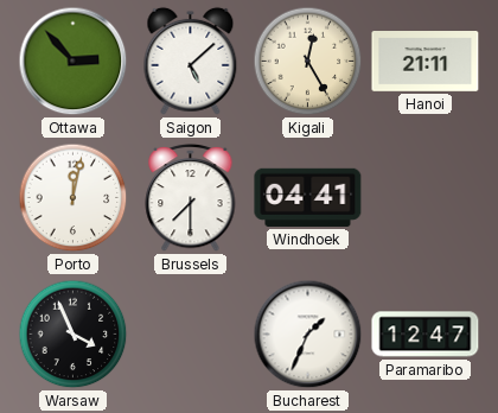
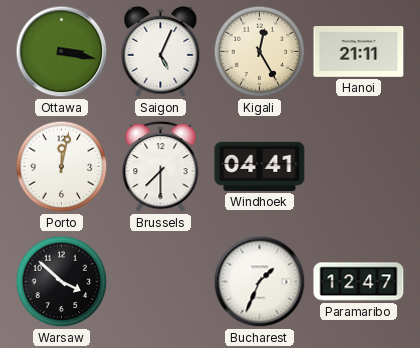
Ottawa: 2:53 -> 3:17
Saigon: 5:08 -> 5:04
Warsaw: 3:56 -> 3:52
